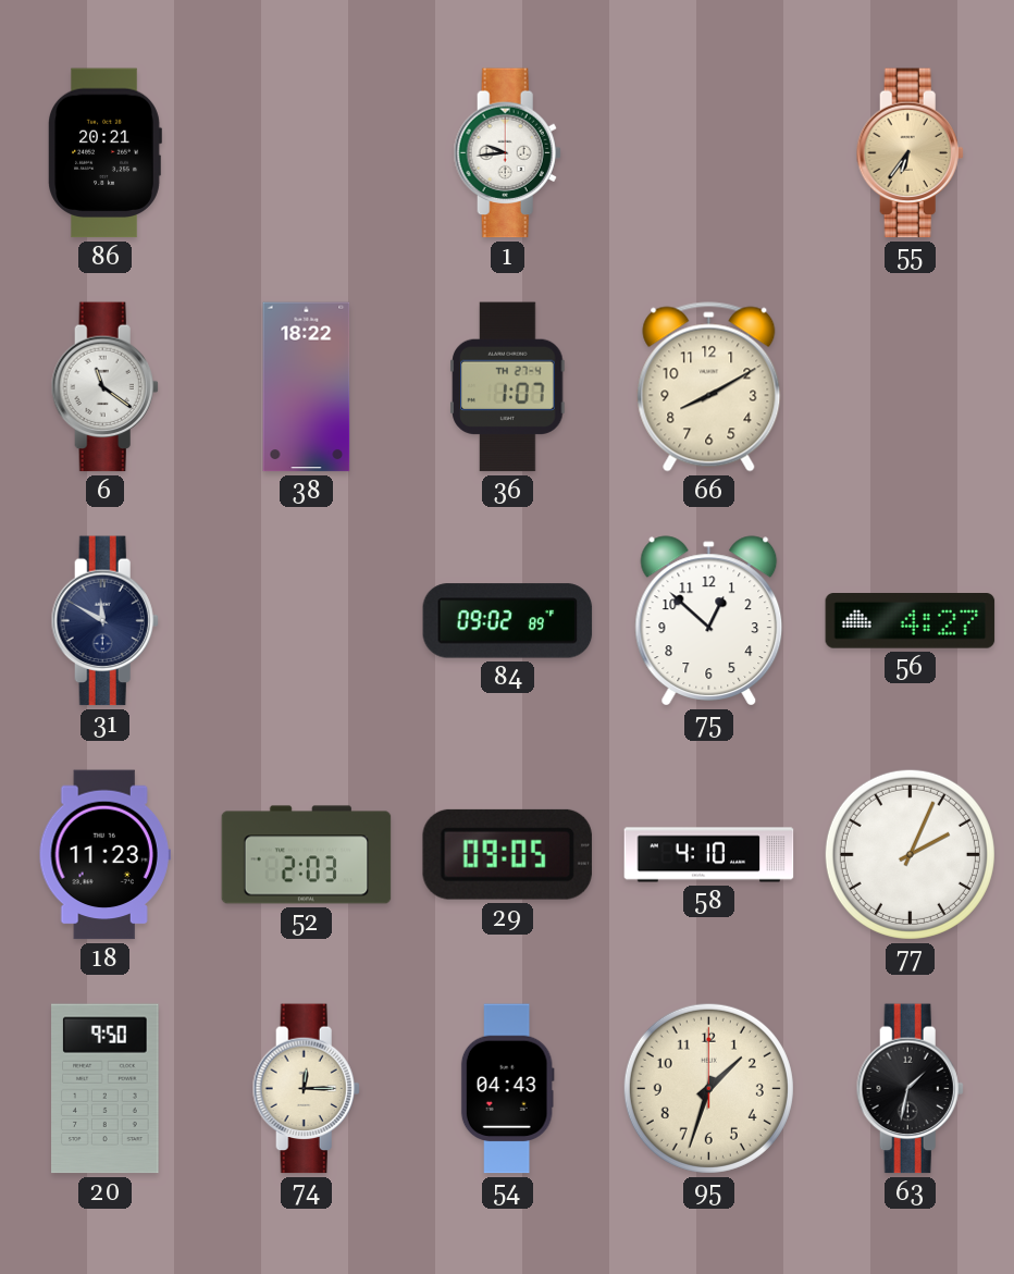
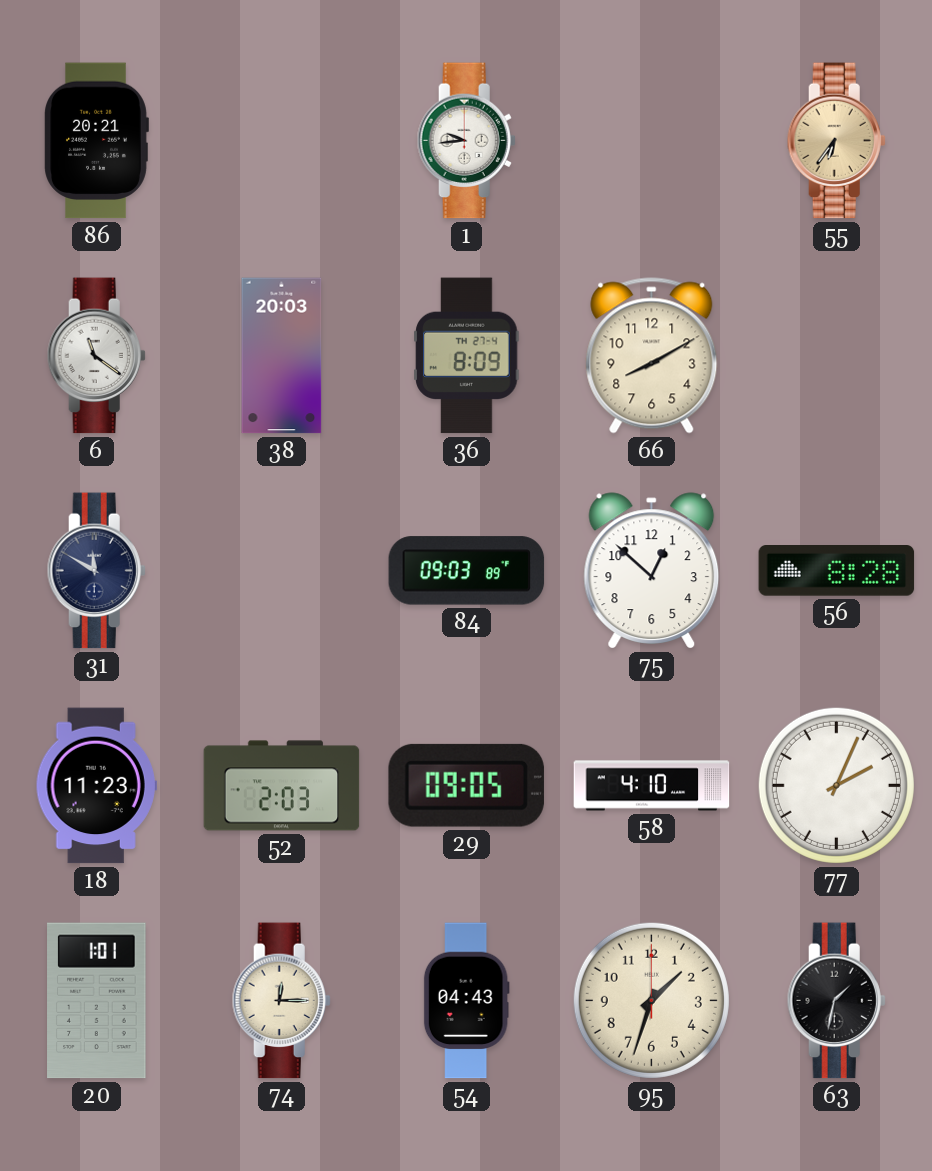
38: 18:22 -> 20:03
36: 1:07 -> 8:09
84: 09:02 -> 09:03
56: 4:27 -> 8:28
20: 9:50 -> 1:01
